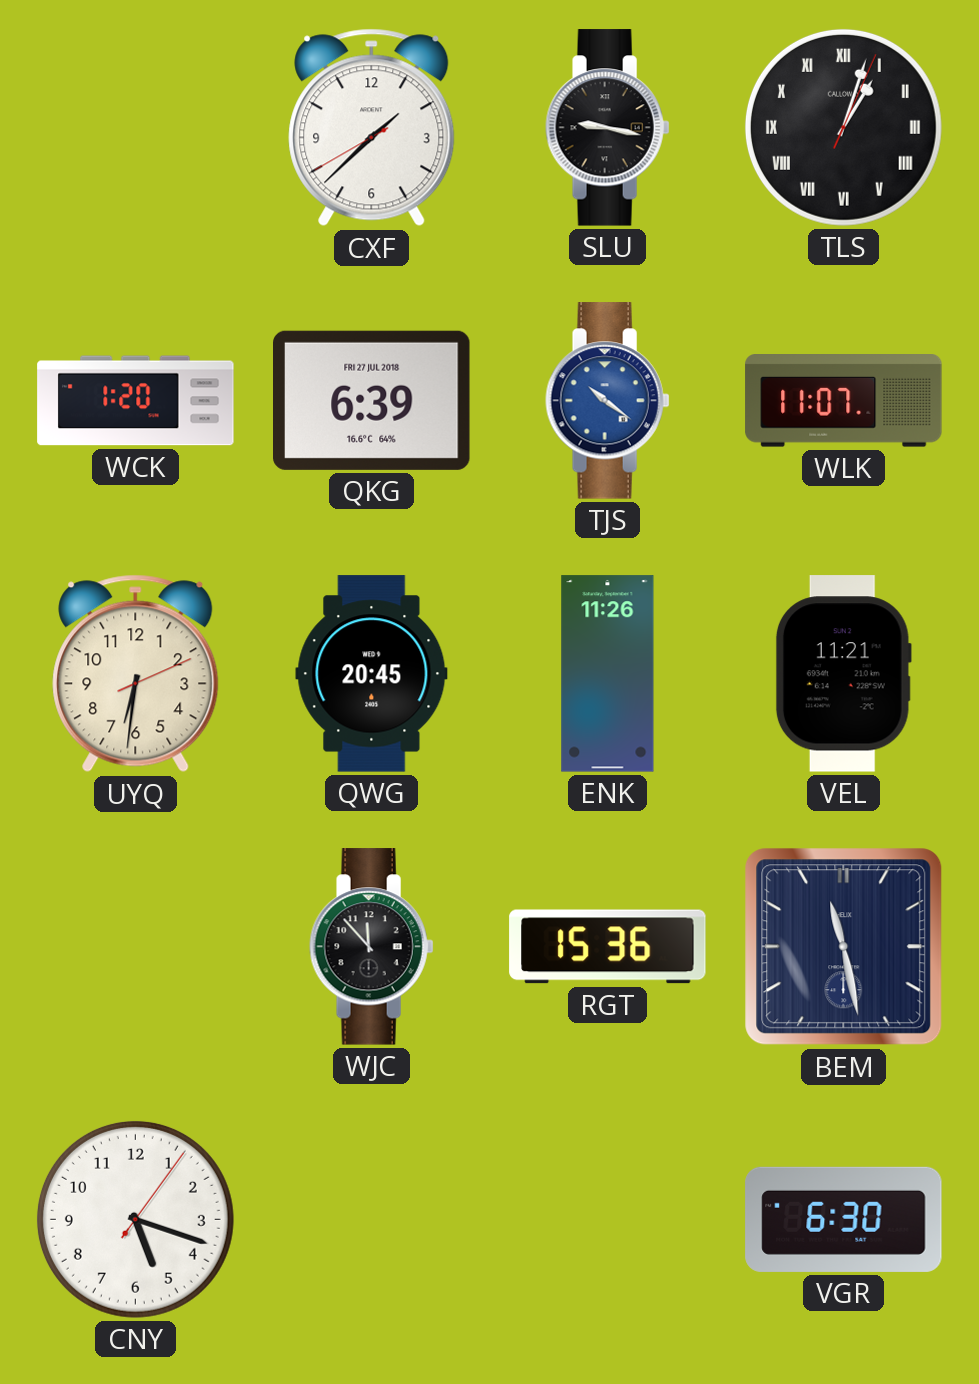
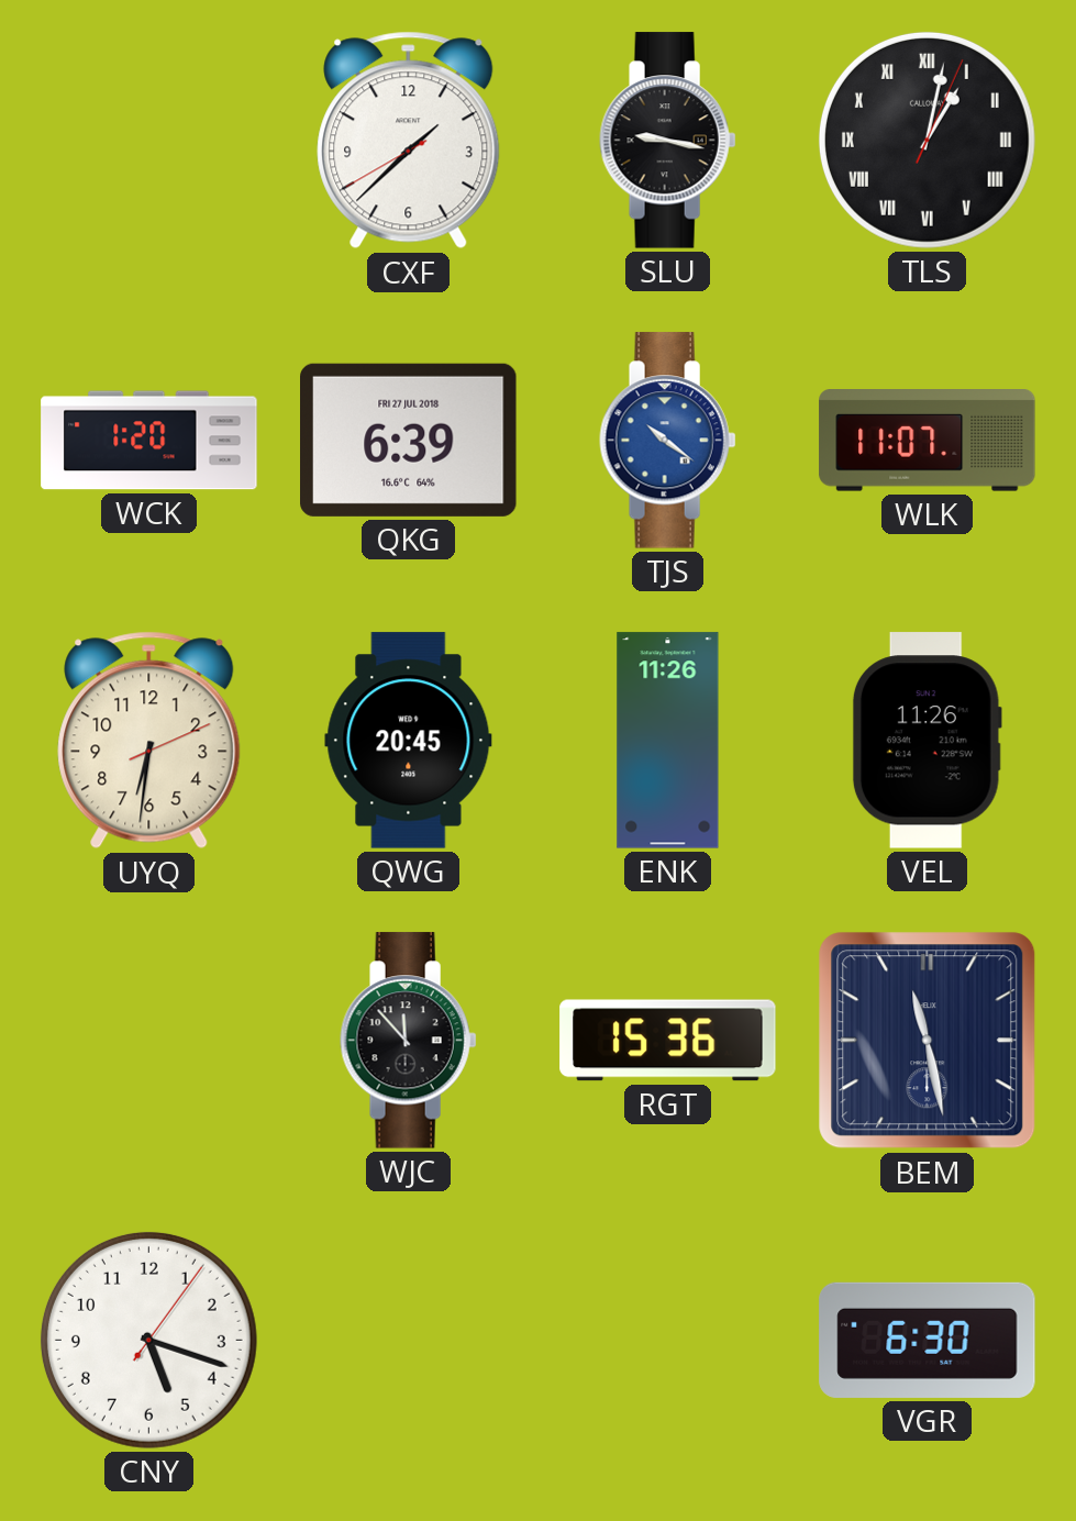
TLS: 1:03 -> 1:02
VEL: 11:21 -> 11:26
